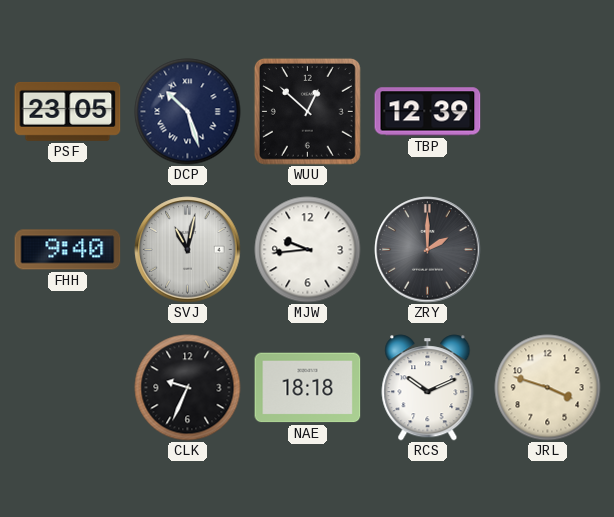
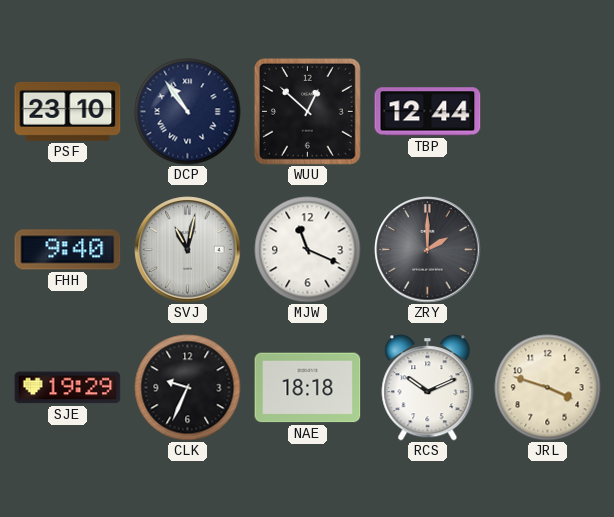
PSF: 23:05 -> 23:10
DCP: 10:27 -> 10:54
TBP: 12:39 -> 12:44
MJW: 9:44 -> 11:19
SJE: none -> 19:29
